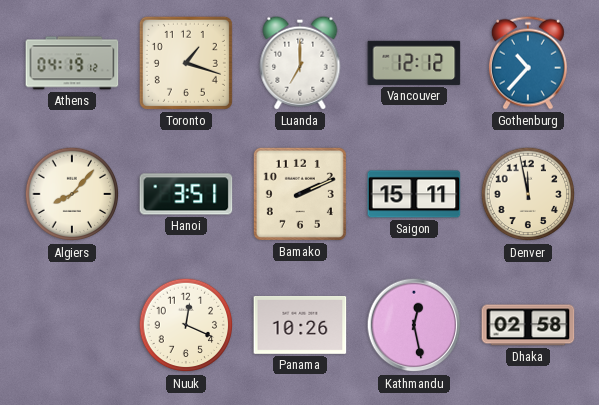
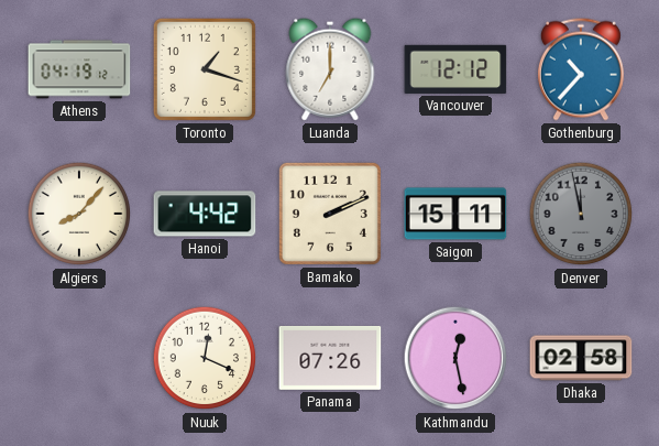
Hanoi: 3:51 -> 4:42
Denver dial: cream -> grey
Panama: 10:26 -> 07:26
